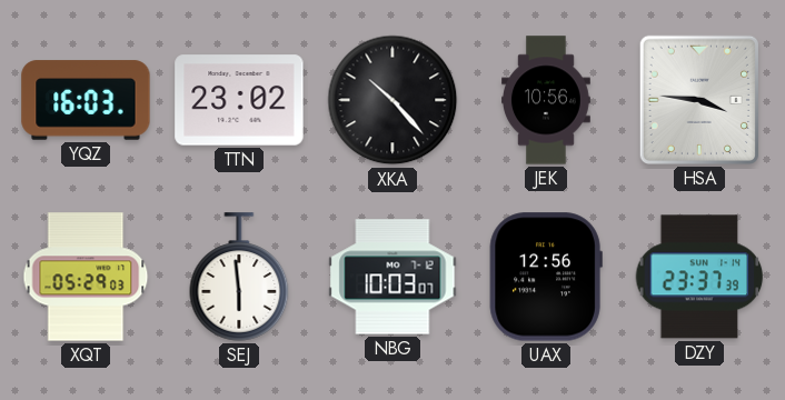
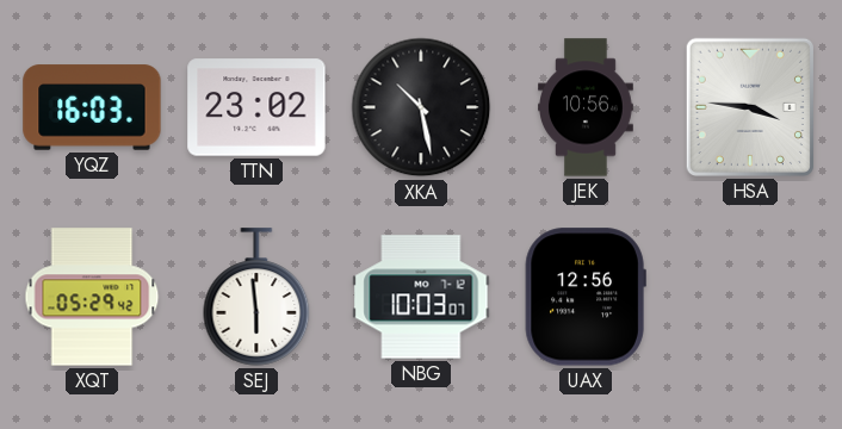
XKA: 10:23 -> 10:28
XQT: 05:29:03 -> 05:29:42
DZY: 23:37 -> none
